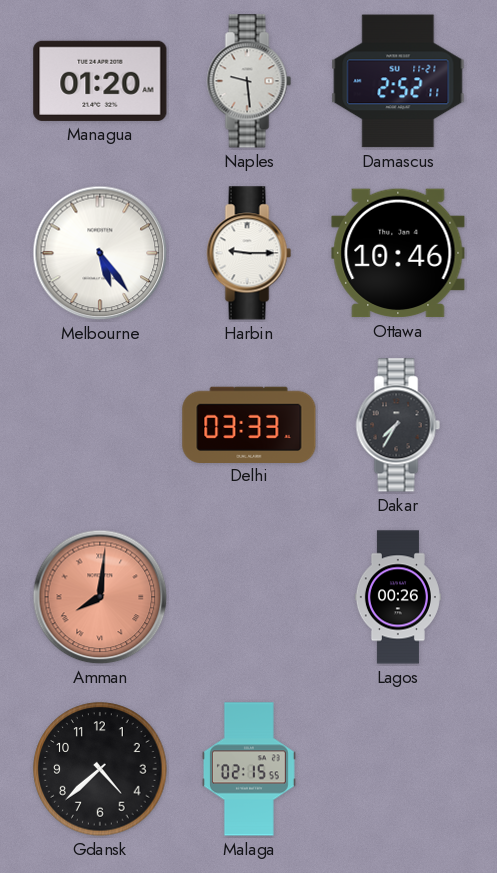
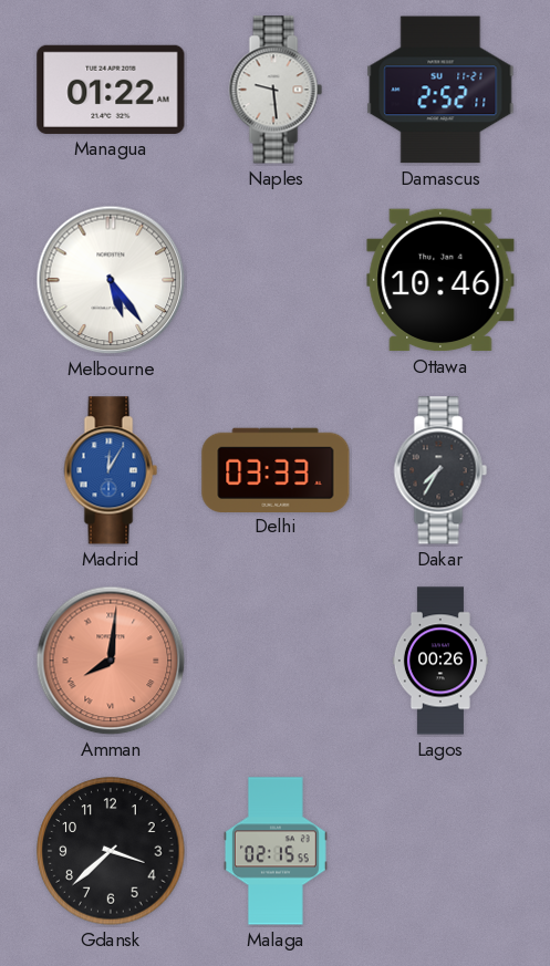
Managua: 01:20 -> 01:22
Harbin: 9:15 -> none
Madrid: none -> 12:05
Gdansk: 4:38 -> 3:38
